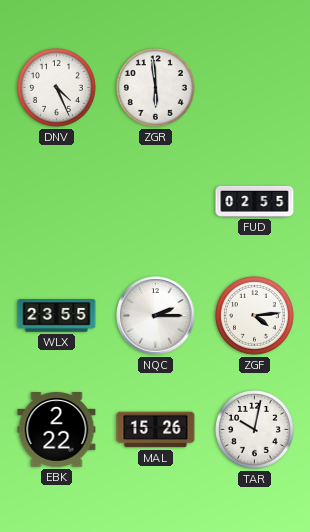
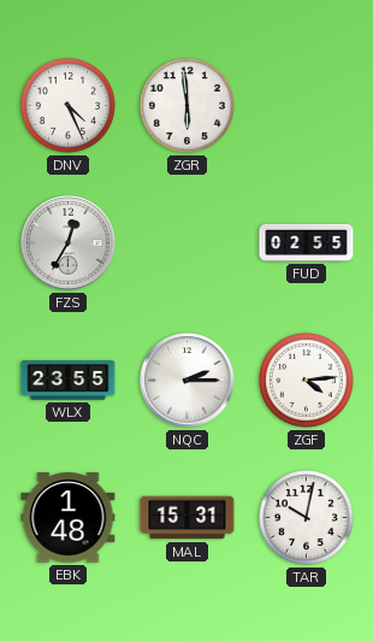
FZS: none -> 12:35
EBK: 2:22 -> 1:48
MAL: 15:26 -> 15:31
